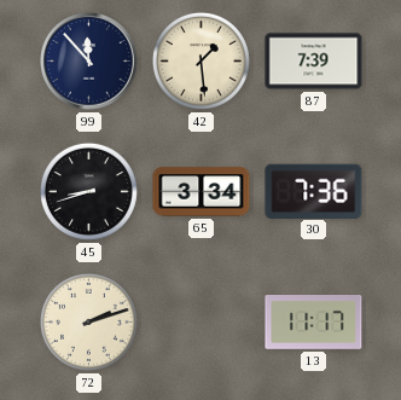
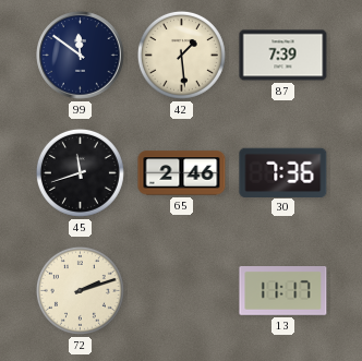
99: 11:53 -> 11:51
45: 8:42 -> 11:42
65: 3:34 -> 2:46
